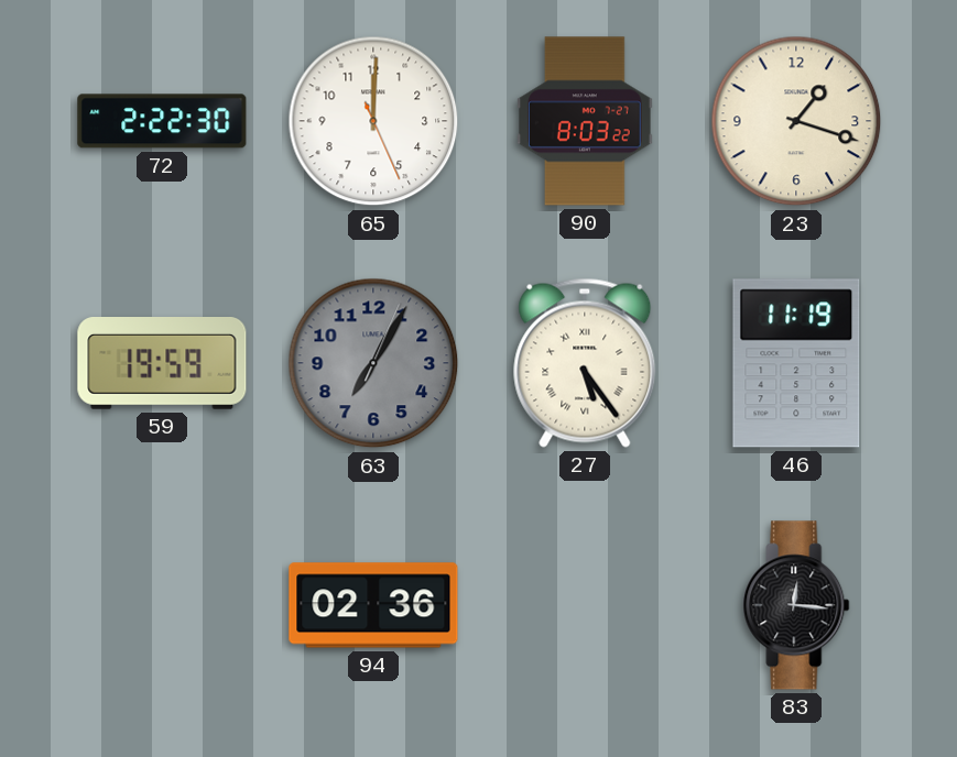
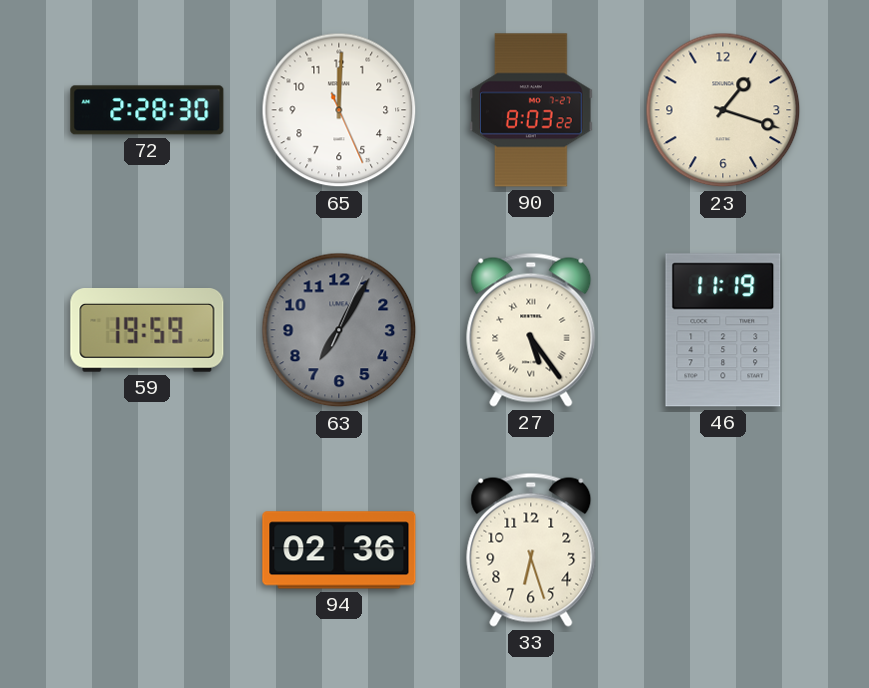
72: 2:22 -> 2:28
33: none -> 6:27
83: 12:16 -> none
